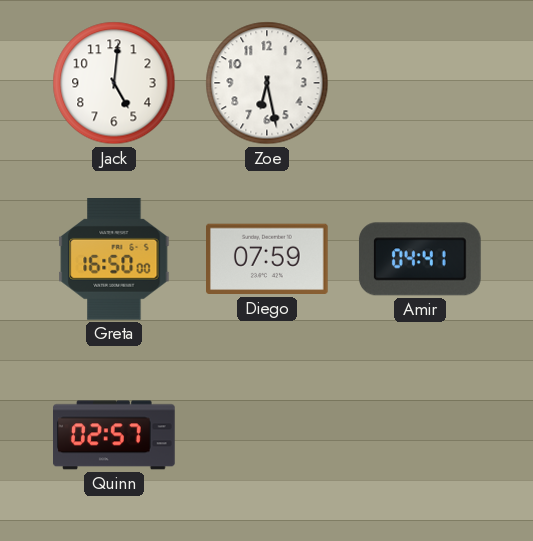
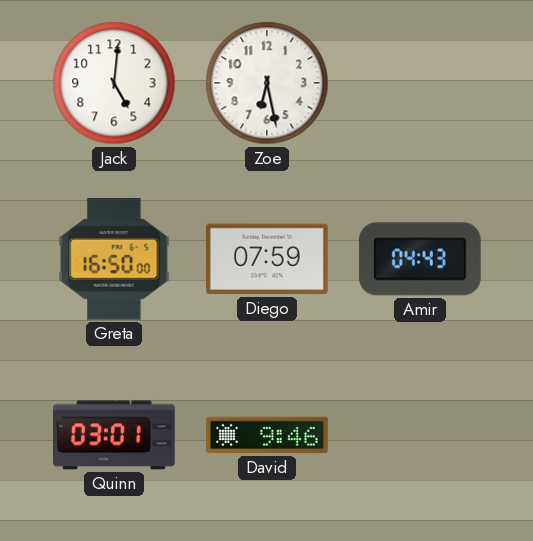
Amir: 04:41 -> 04:43
Quinn: 02:57 -> 03:01
David: none -> 9:46
